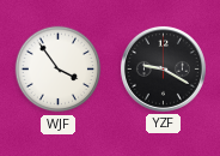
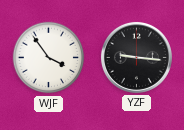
YZF: 9:20 -> 9:16
